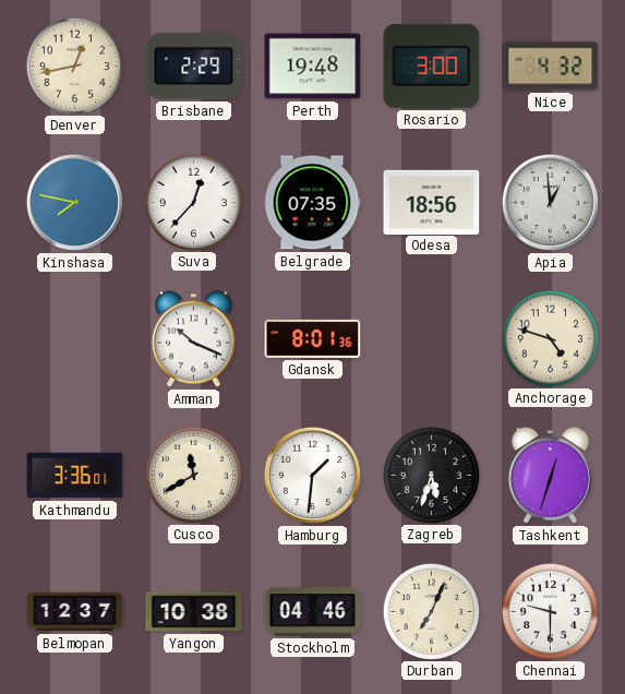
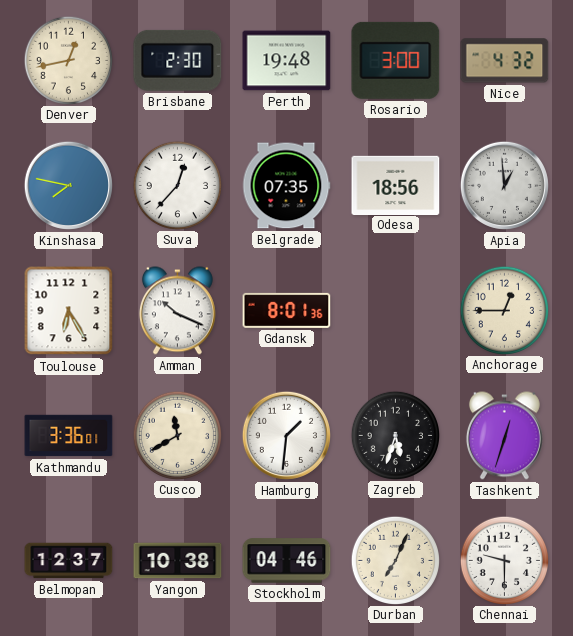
Brisbane: 2:29 -> 2:30
Toulouse: none -> 6:25
Anchorage: 4:48 -> 12:45
